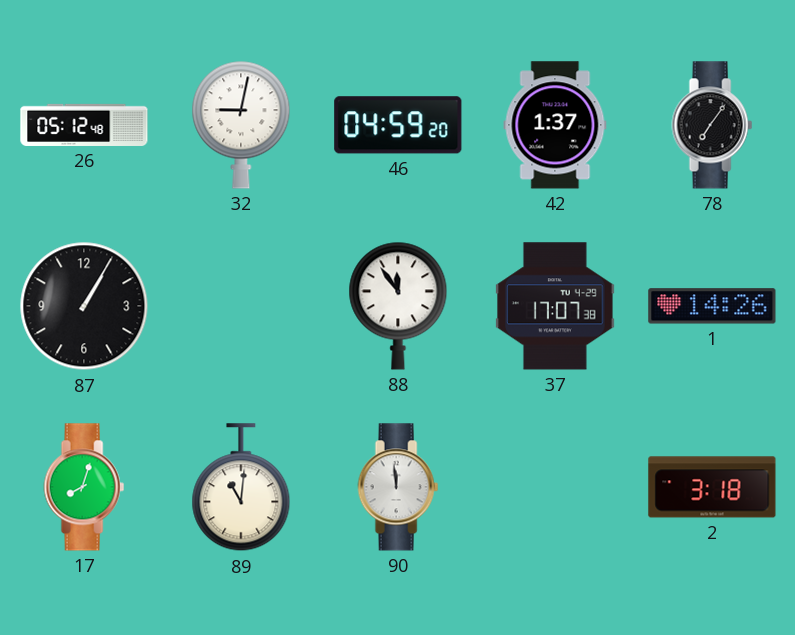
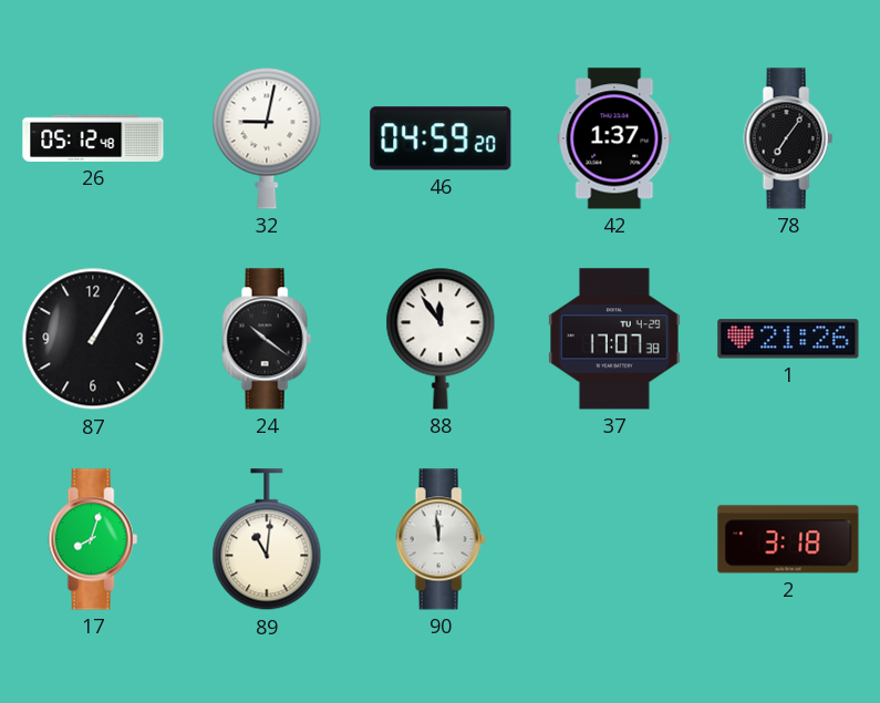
24: none -> 10:21
1: 14:26 -> 21:26
